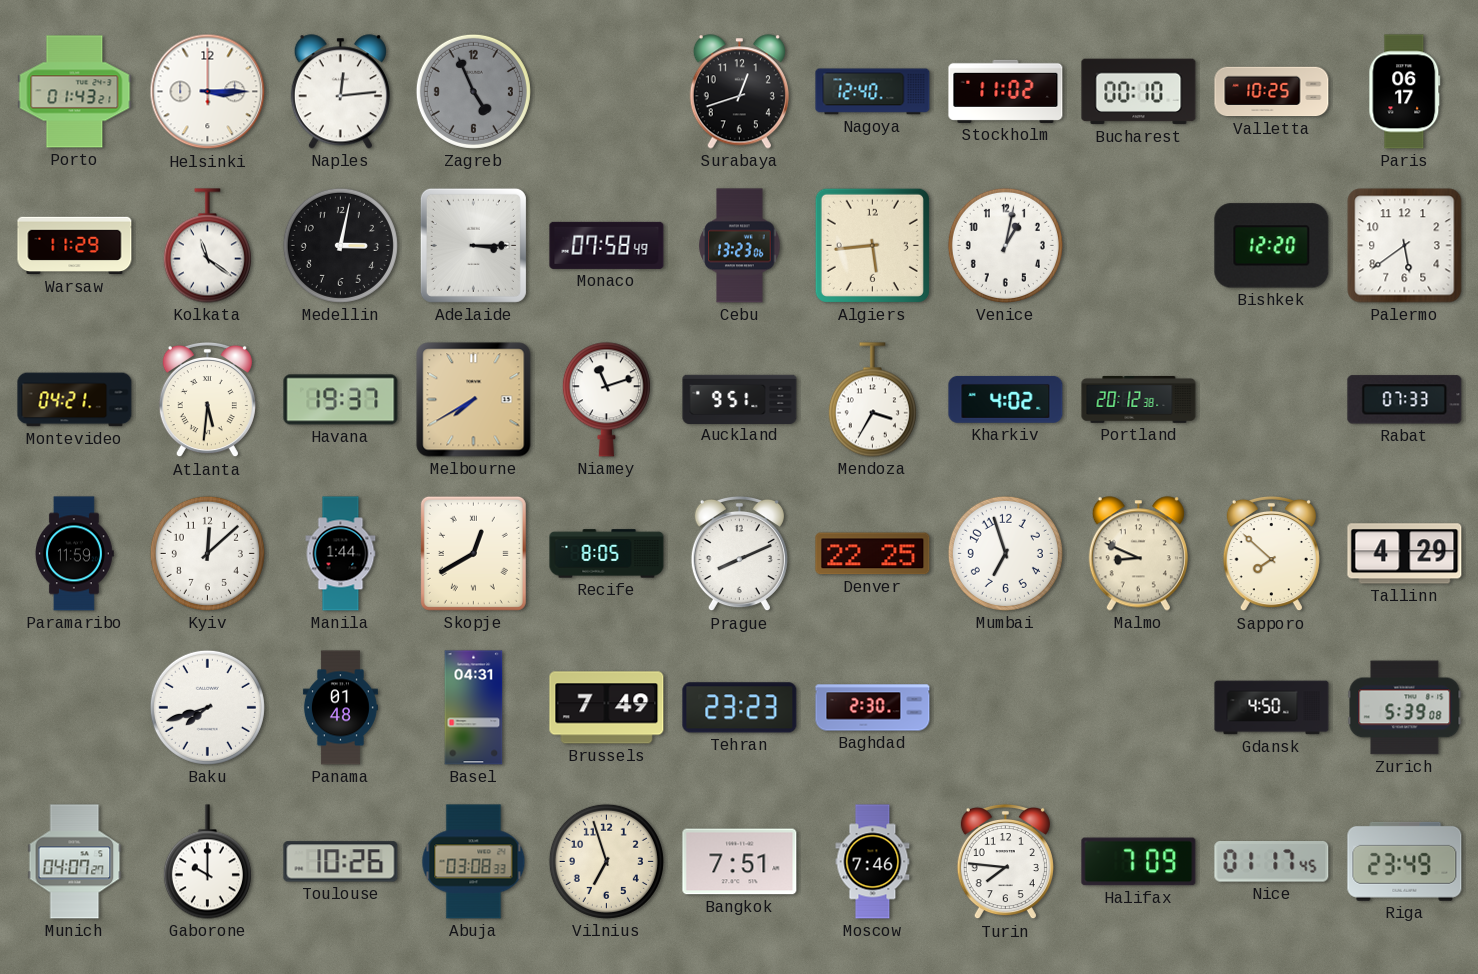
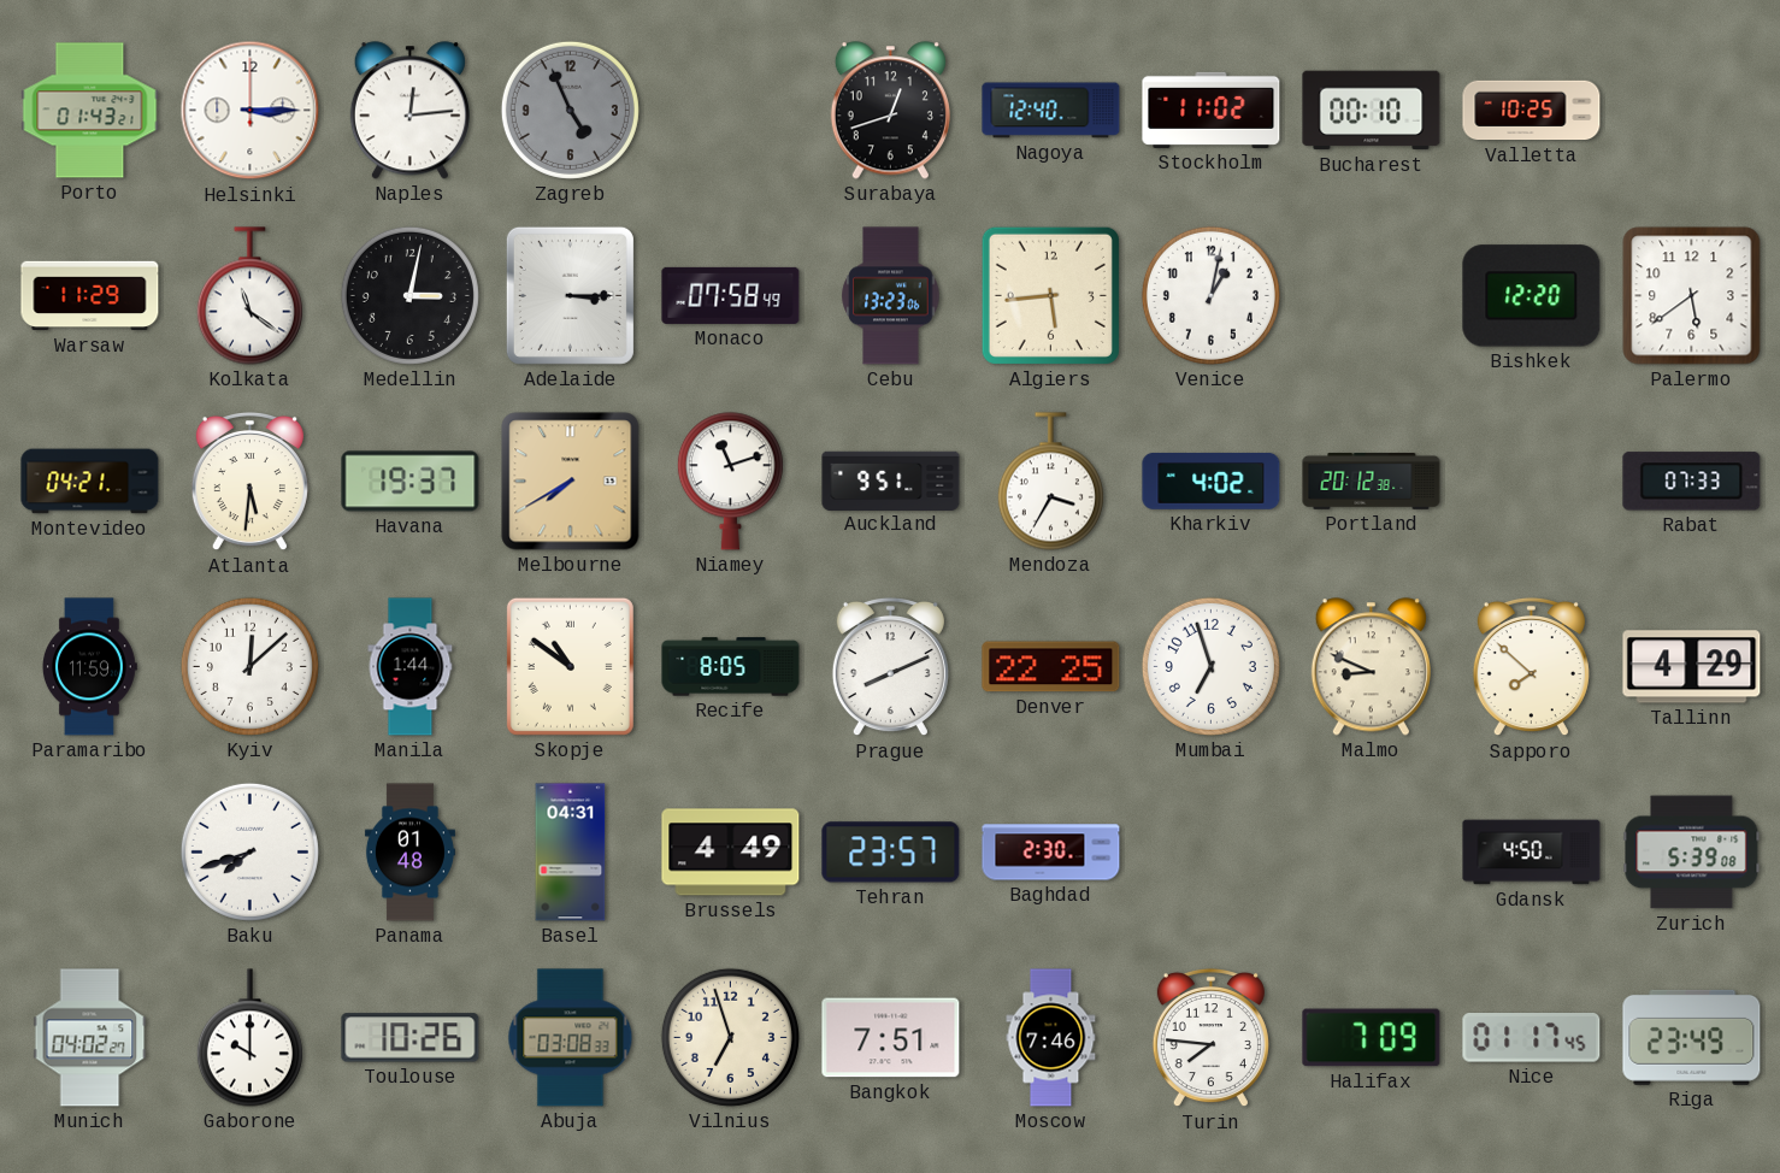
Paris: 06:17 -> none
Skopje: 12:40 -> 10:51
Brussels: 7:49 -> 4:49
Tehran: 23:23 -> 23:57
Munich: 04:07 -> 04:02
